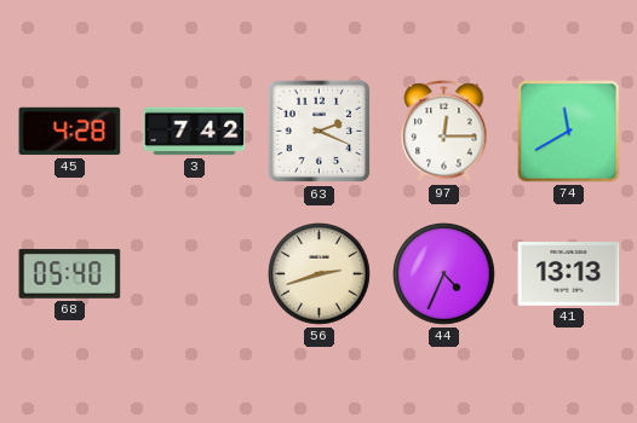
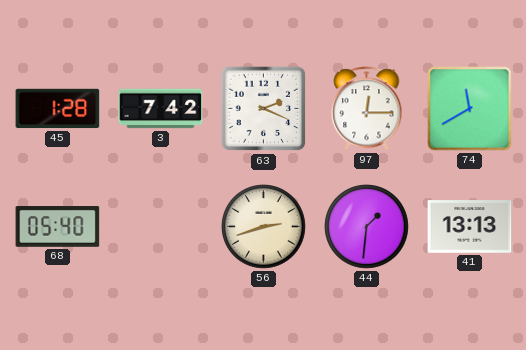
45: 4:28 -> 1:28
44: 4:34 -> 1:31
